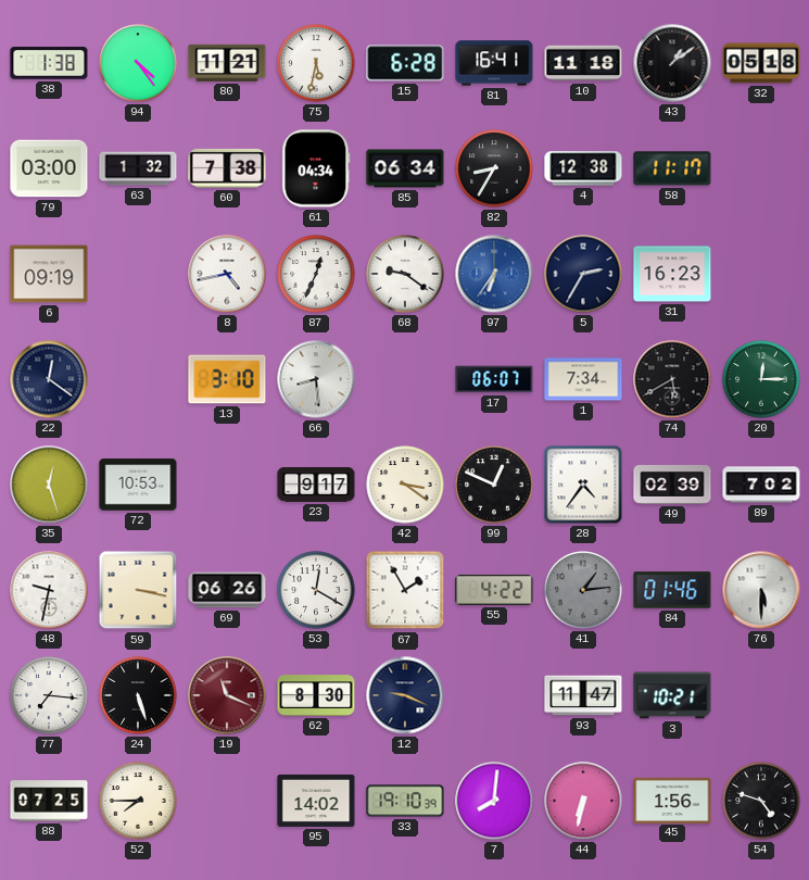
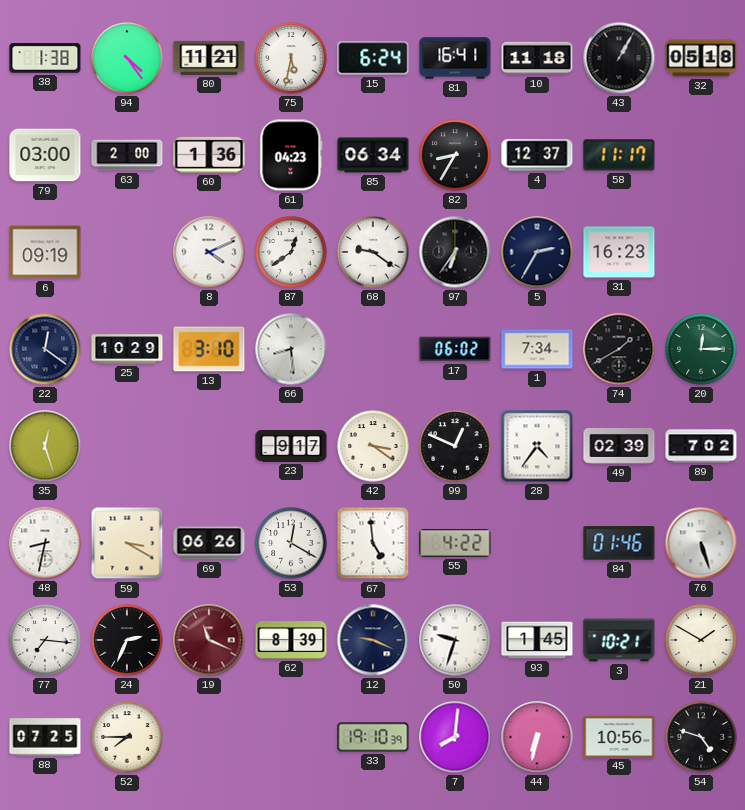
15: 6:28 -> 6:24
43: 1:09 -> 1:05
63: 1:32 -> 2:00
60: 7:38 -> 1:36
61: 04:34 -> 04:23
4: 12:38 -> 12:37
8: 4:43 -> 4:11
87: 12:34 -> 12:39
97 dial: blue -> black
25: none -> 10:29
17: 06:07 -> 06:02
74: 5:40 -> 1:40
72: 10:53 -> none
48: 9:32 -> 8:32
59: 3:17 -> 3:20
67: 1:55 -> 4:59
41: 1:14 -> none
76: 5:30 -> 5:27
24: 5:27 -> 2:34
62: 8:30 -> 8:39
50: none -> 9:33
93: 11:47 -> 1:45
21: none -> 1:50
95: 14:02 -> none
45: 1:56 -> 10:56
